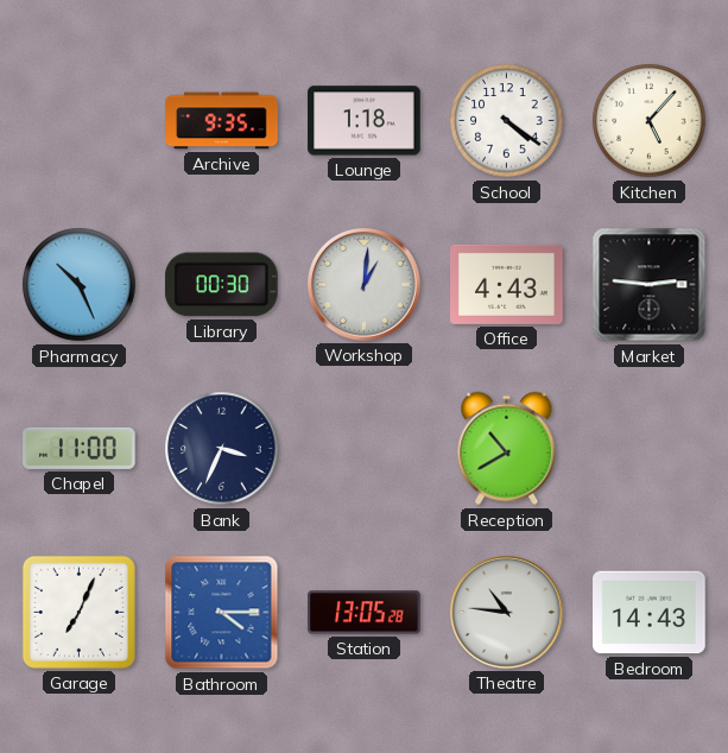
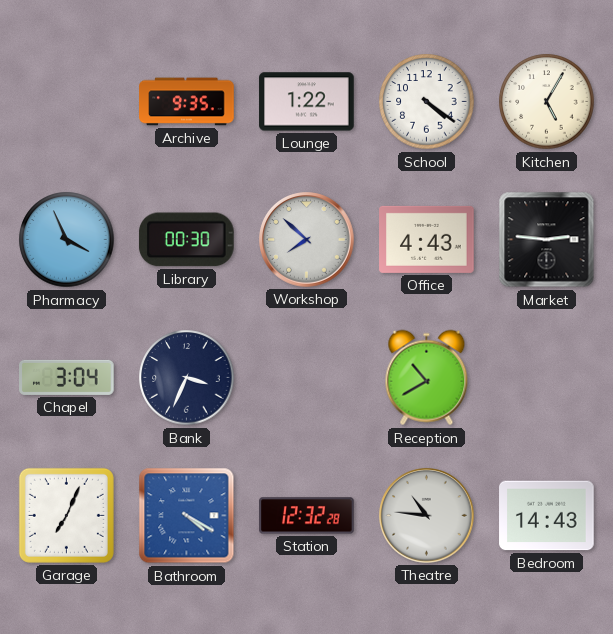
Lounge: 1:18 -> 1:22
Kitchen: 5:07 -> 5:05
Pharmacy: 10:26 -> 3:56
Workshop: 1:01 -> 7:52
Chapel: 11:00 -> 3:04
Bathroom: 4:15 -> 4:20
Station: 13:05 -> 12:32
